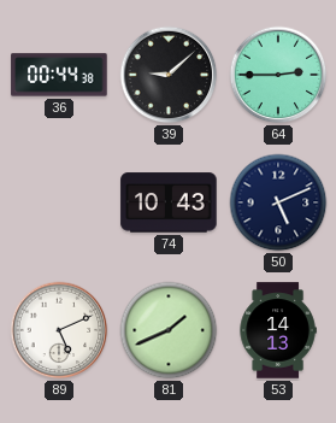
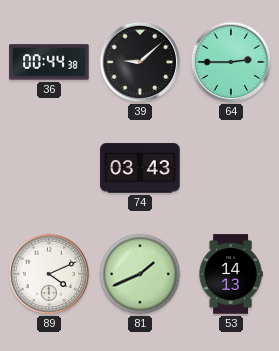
74: 10:43 -> 03:43
50: 5:11 -> none
89: 5:11 -> 4:11
